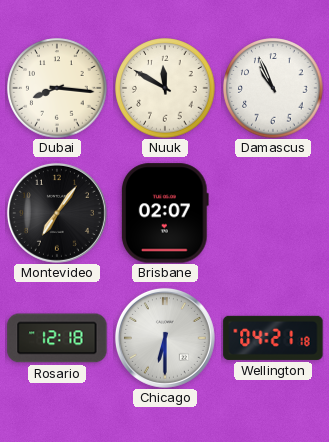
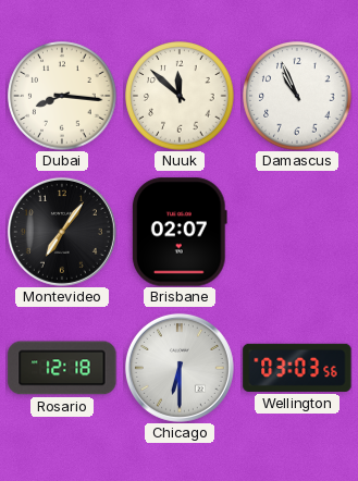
Nuuk: 11:50 -> 11:52
Wellington: 04:21 -> 03:03
